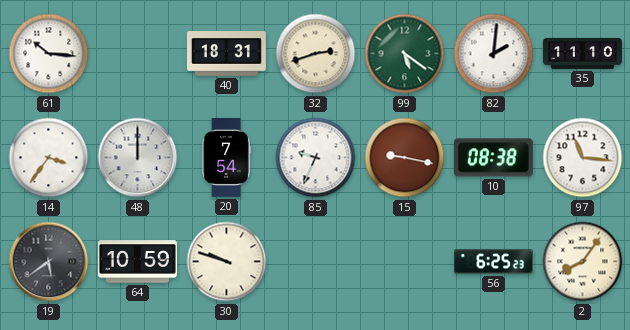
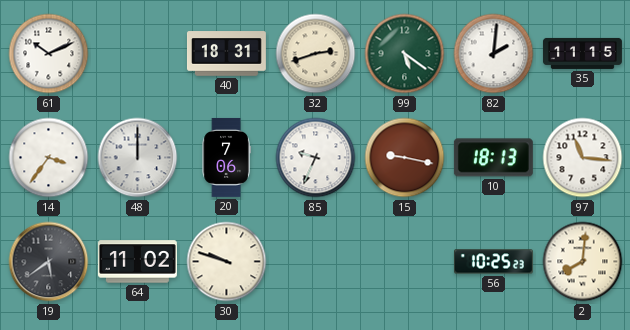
61: 10:16 -> 10:11
35: 11:10 -> 11:15
20: 7:54 -> 7:06
10: 08:38 -> 18:13
64: 10:59 -> 11:02
56: 6:25 -> 10:25
2: 8:06 -> 8:01
